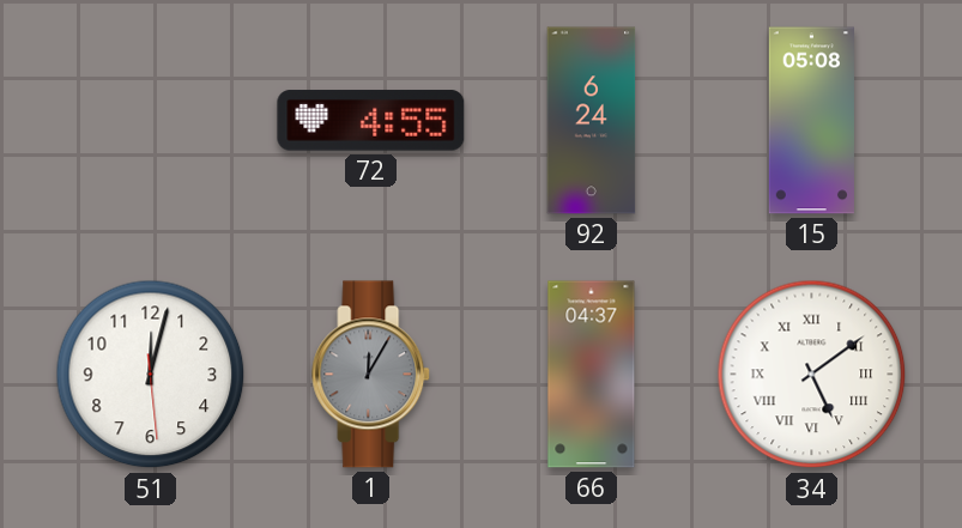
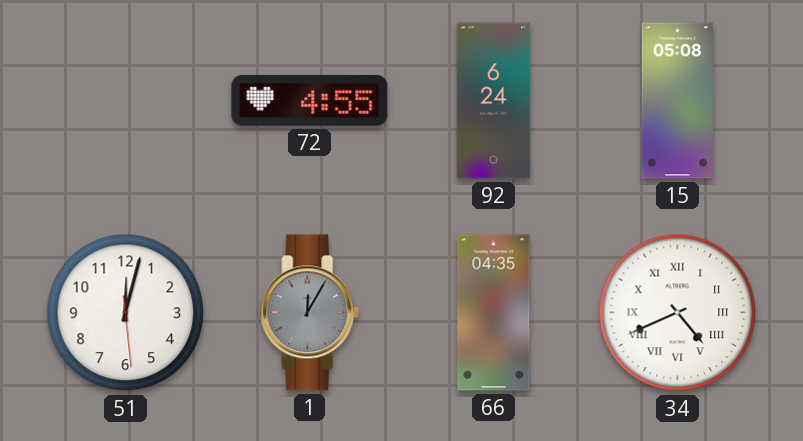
66: 04:37 -> 04:35
34: 5:09 -> 4:41
